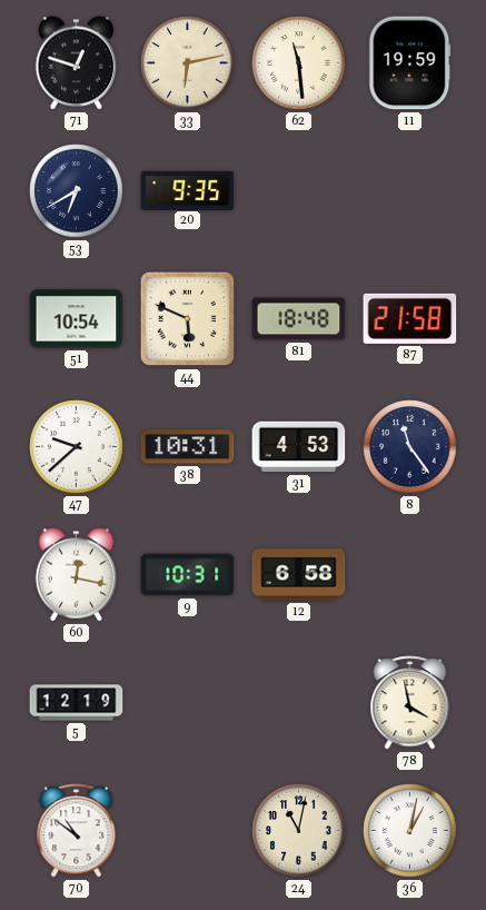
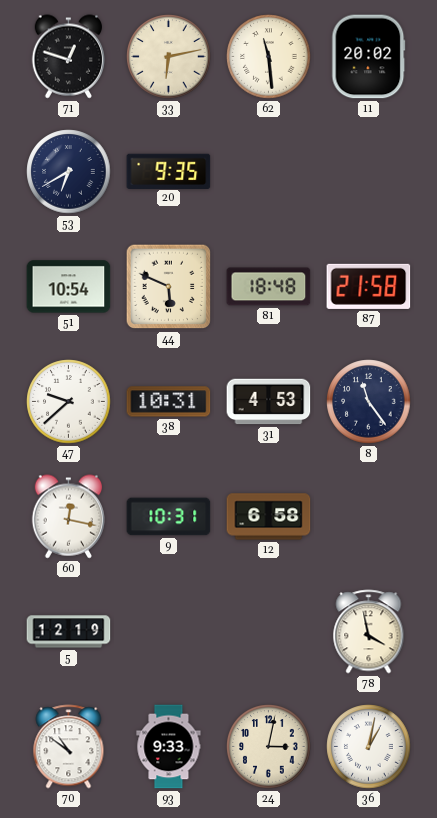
11: 19:59 -> 20:02
93: none -> 9:33
24: 11:02 -> 3:02
